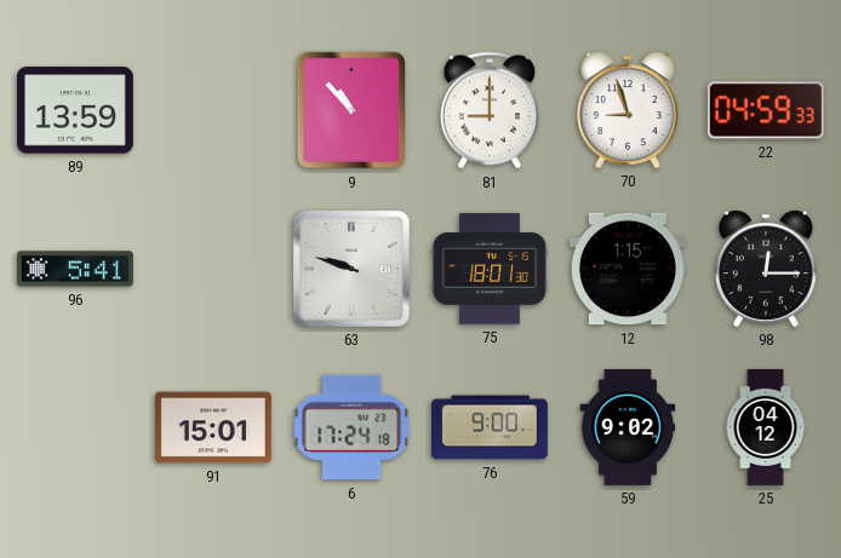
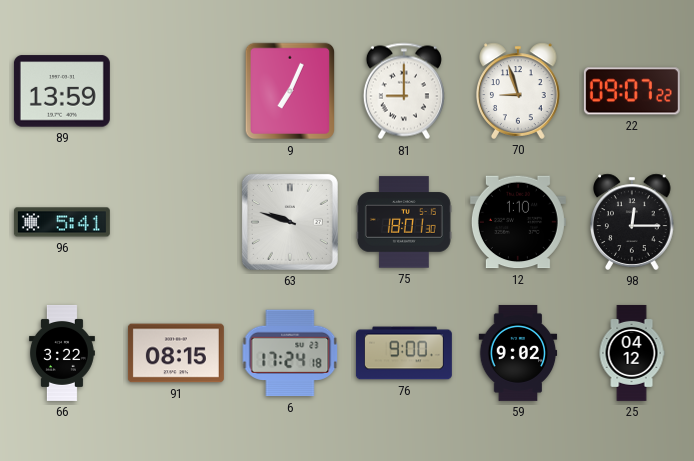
9: 10:53 -> 7:04
22: 04:59 -> 09:07
12: 1:15 -> 1:10
66: none -> 3:22
91: 15:01 -> 08:15
